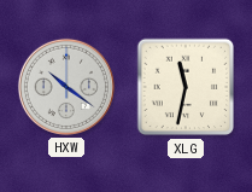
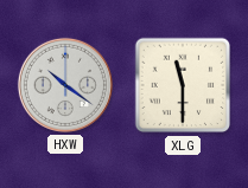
XLG: 11:32 -> 11:30
